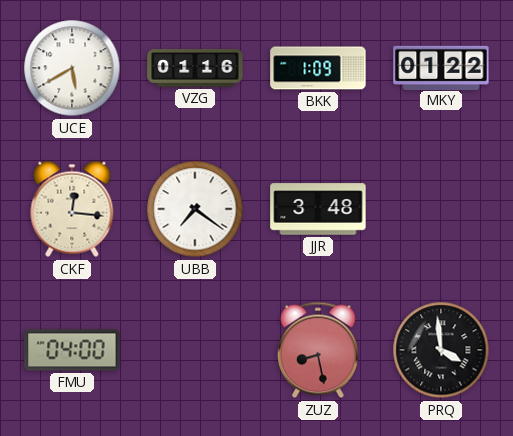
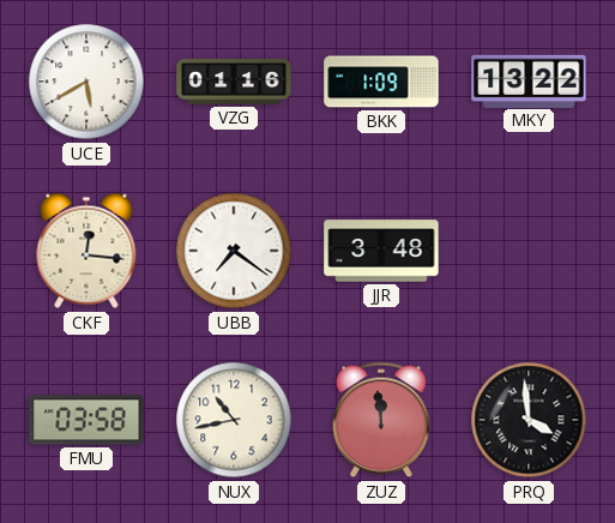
MKY: 01:22 -> 13:22
FMU: 04:00 -> 03:58
NUX: none -> 10:43
ZUZ: 8:28 -> 11:59
